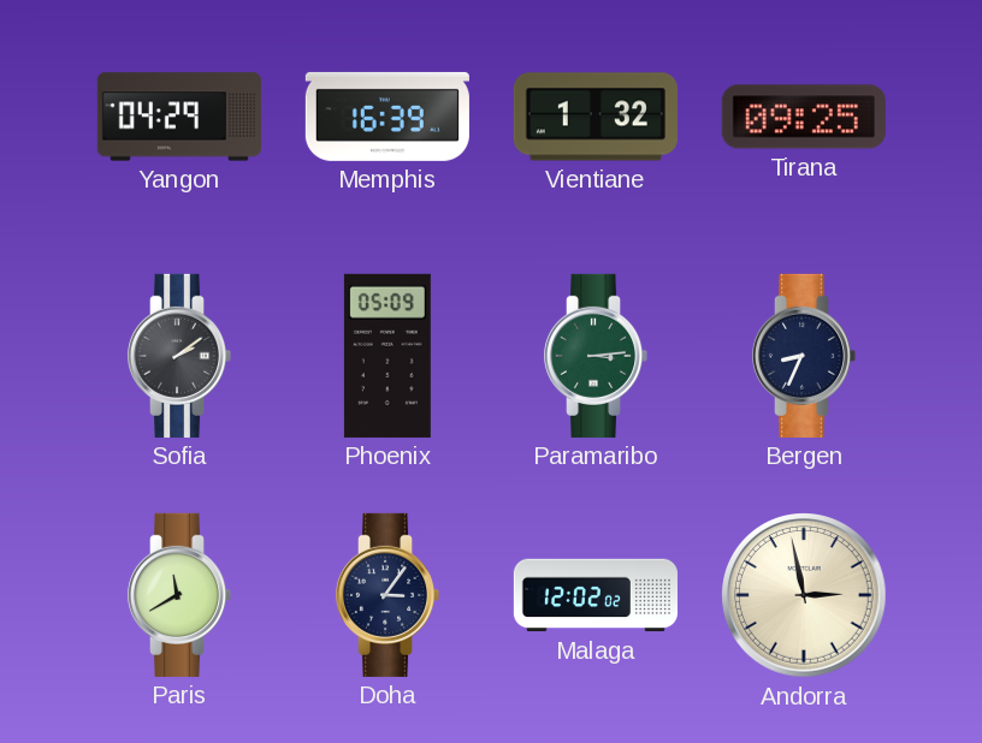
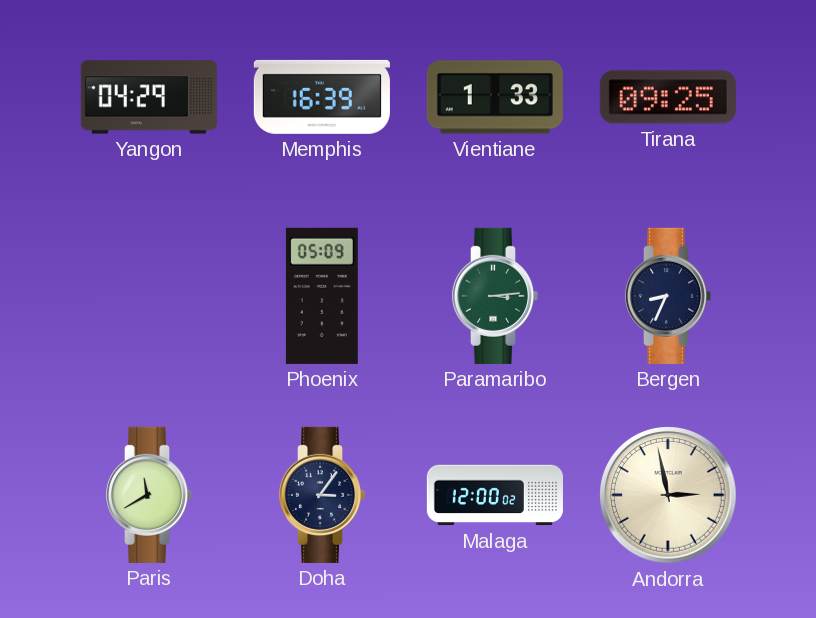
Vientiane: 1:32 -> 1:33
Sofia: 2:09 -> none
Malaga: 12:02 -> 12:00
